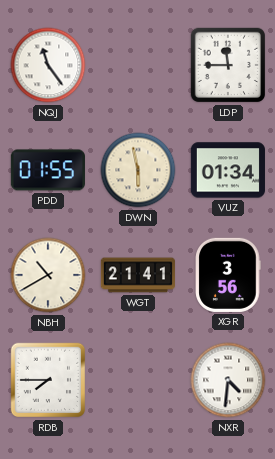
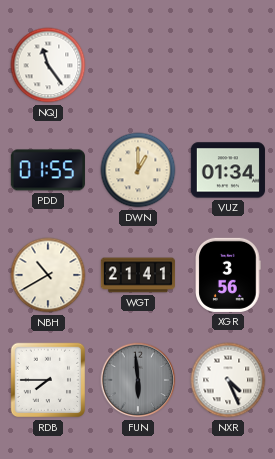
LDP: 11:45 -> none
DWN: 5:58 -> 1:00
FUN: none -> 5:59
NXR: 4:31 -> 4:26
